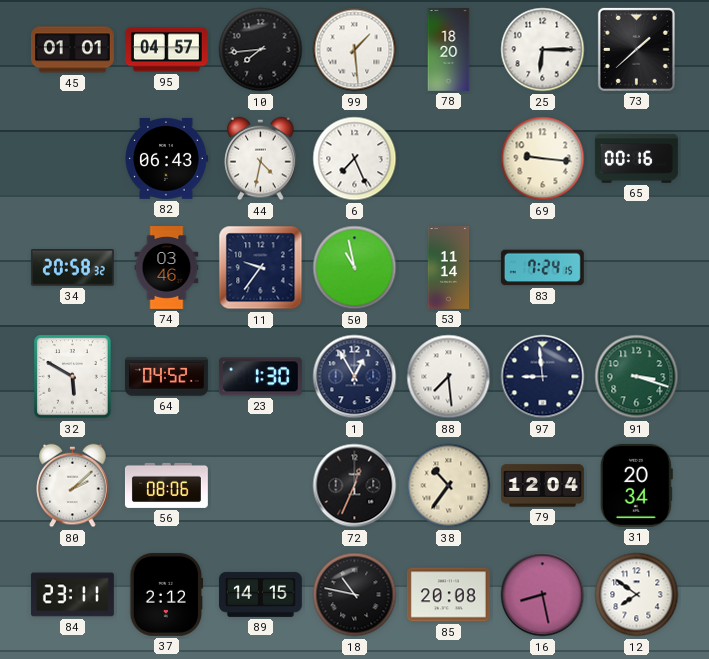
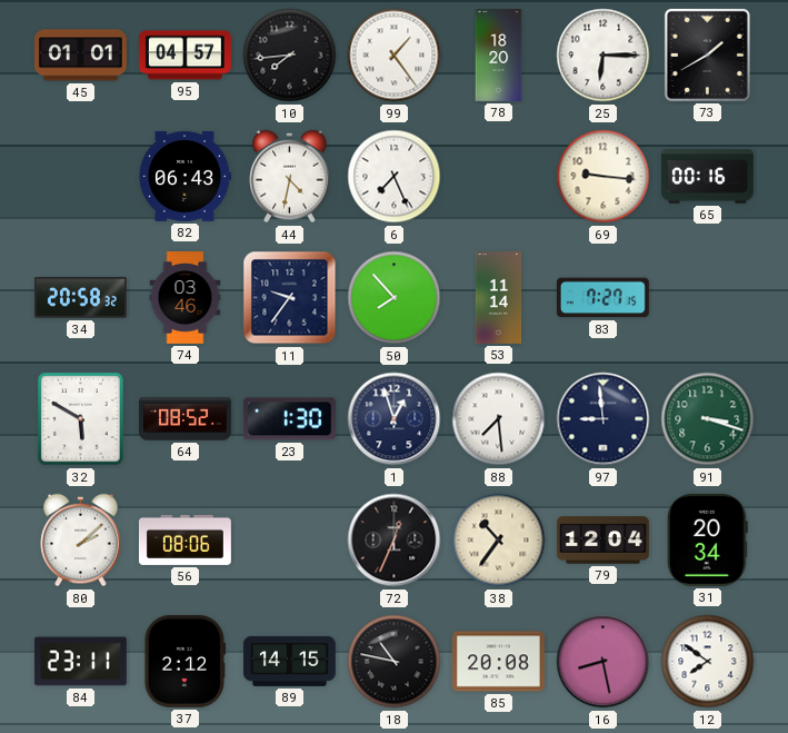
99: 1:29 -> 1:24
73: 1:38 -> 1:40
50: 10:58 -> 7:53
83: 7:24 -> 7:27
64: 04:52 -> 08:52
1: 12:55 -> 12:57
